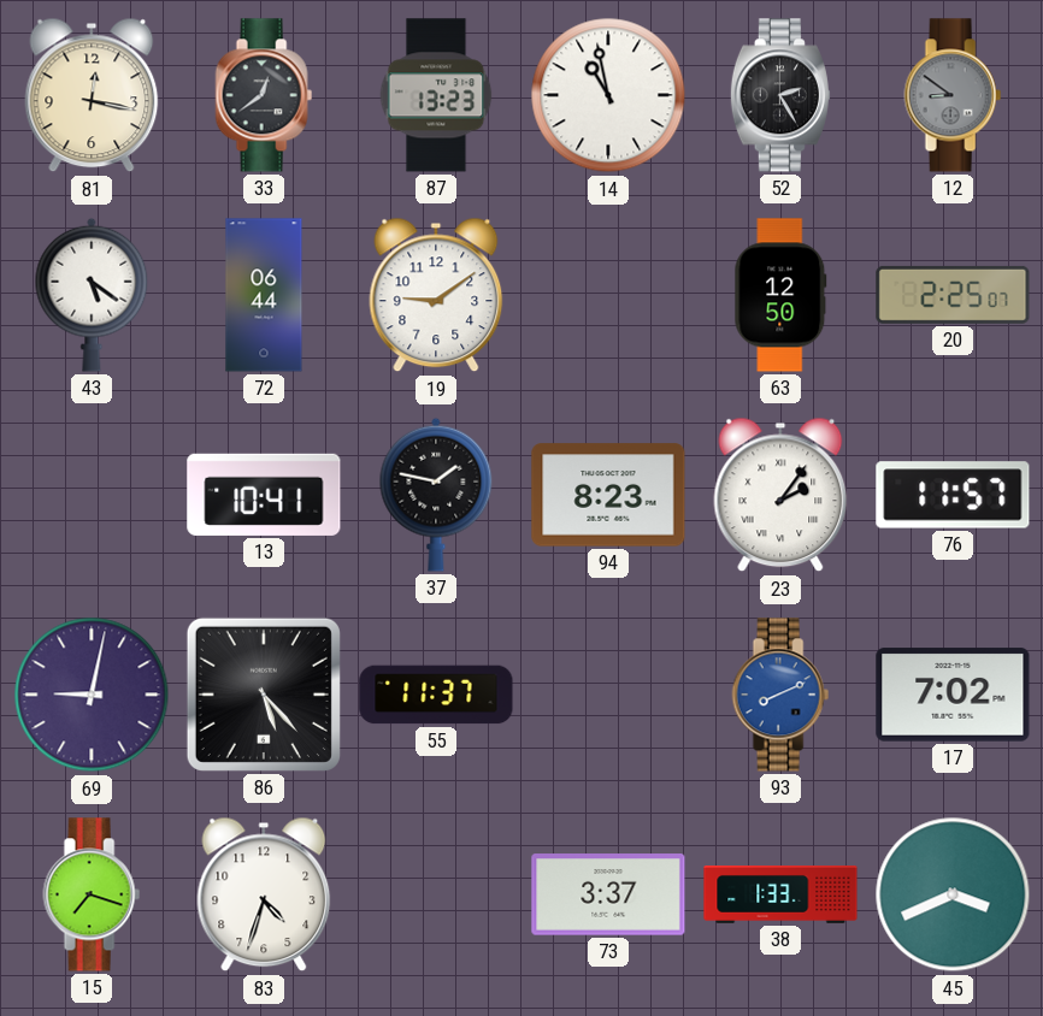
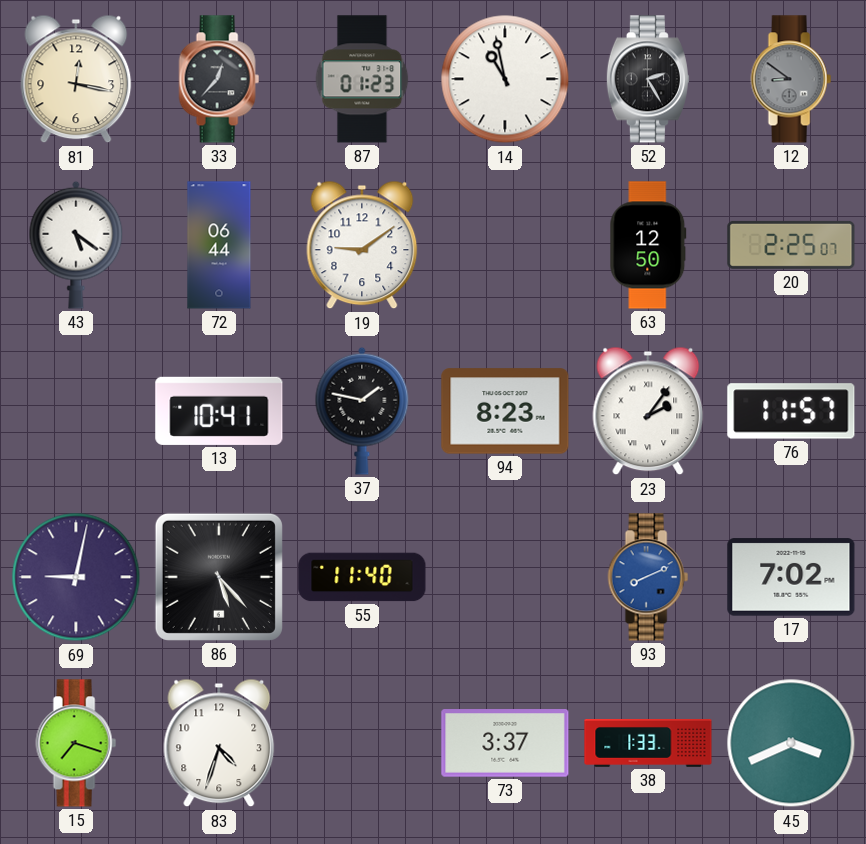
33: 12:39 -> 12:37
87: 13:23 -> 01:23
55: 11:37 -> 11:40
